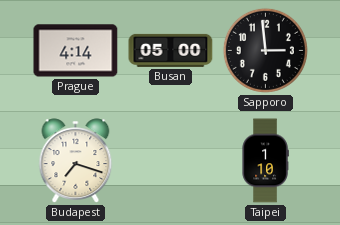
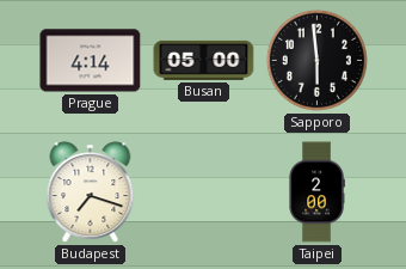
Sapporo: 2:59 -> 5:59
Taipei: 1:10 -> 2:00
